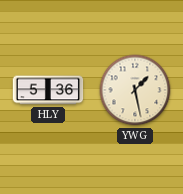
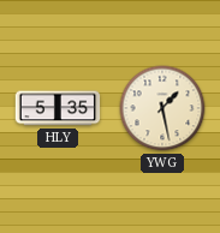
HLY: 5:36 -> 5:35
